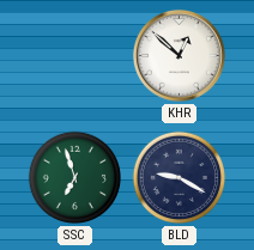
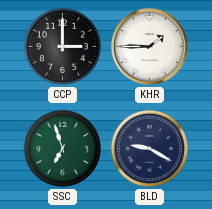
CCP: none -> 3:00
KHR: 12:52 -> 1:45
